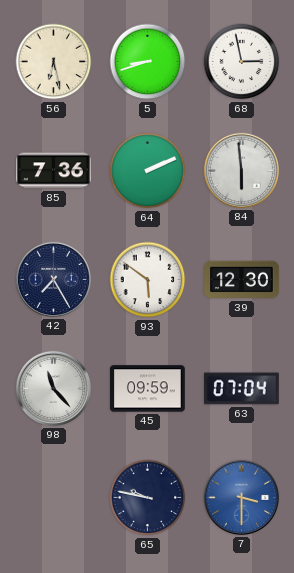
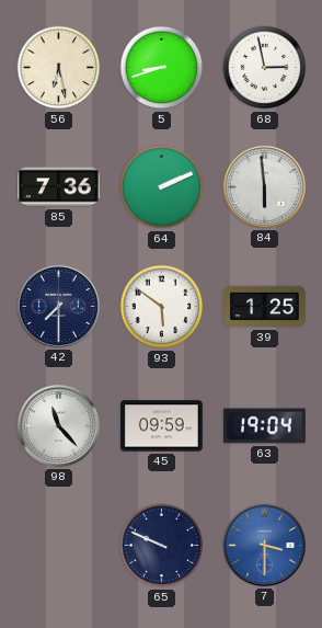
42: 7:25 -> 7:30
39: 12:30 -> 1:25
63: 07:04 -> 19:04
65: 9:47 -> 9:49
